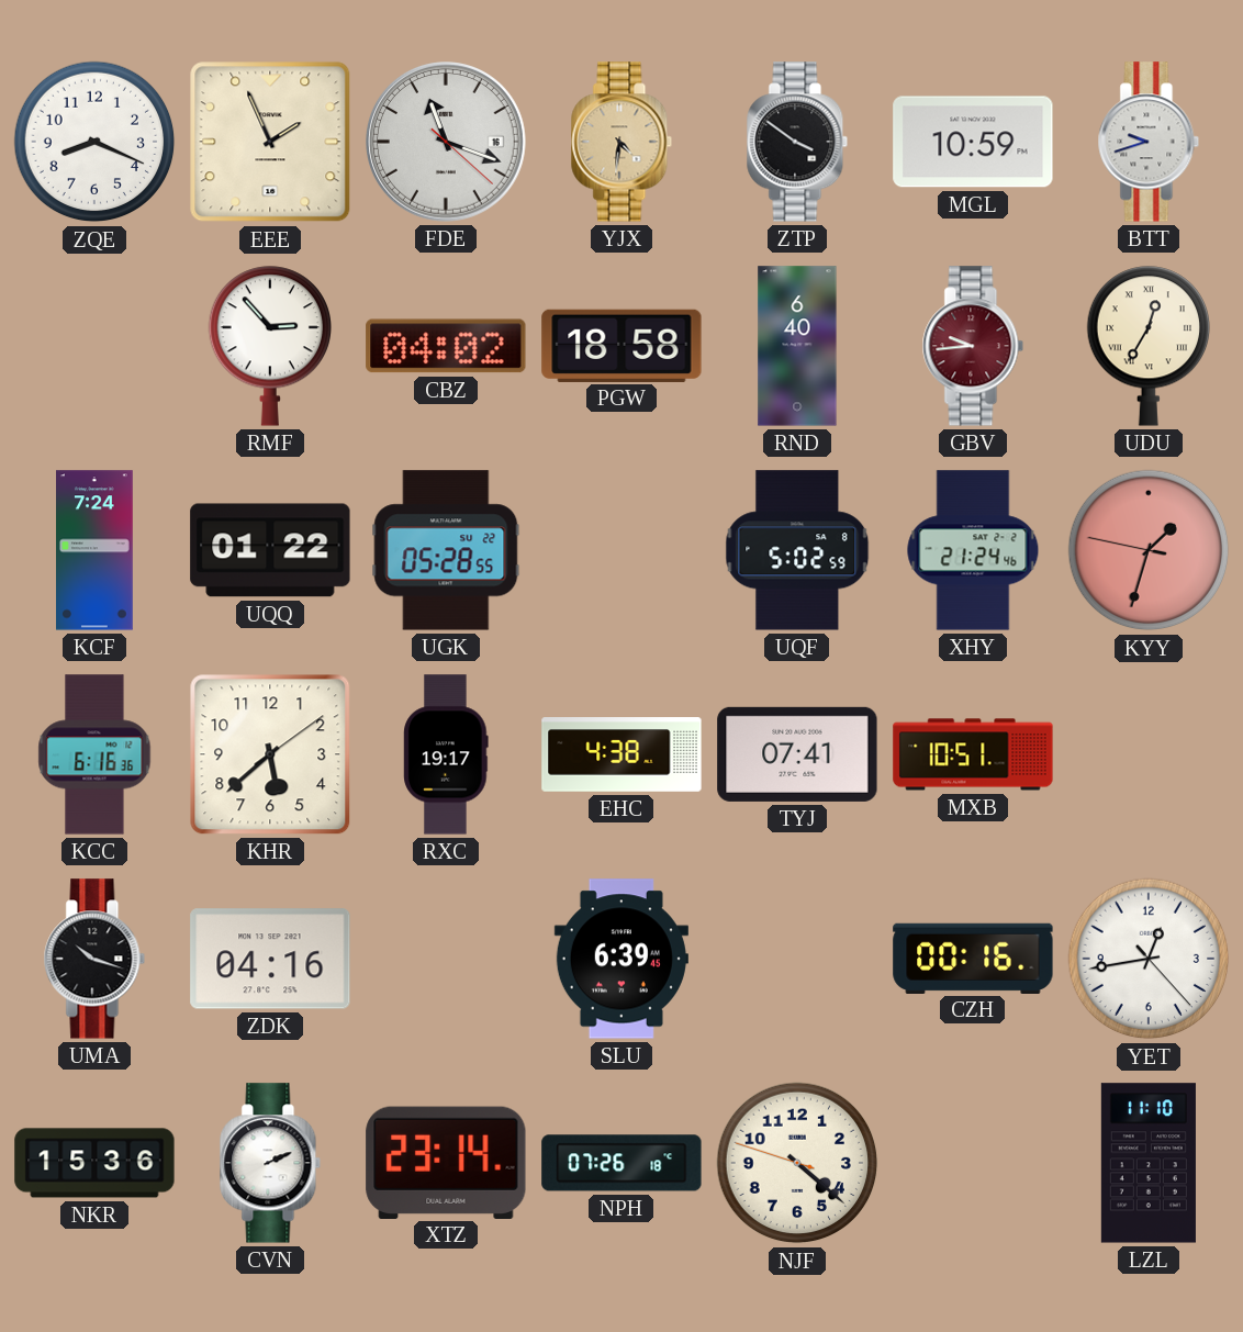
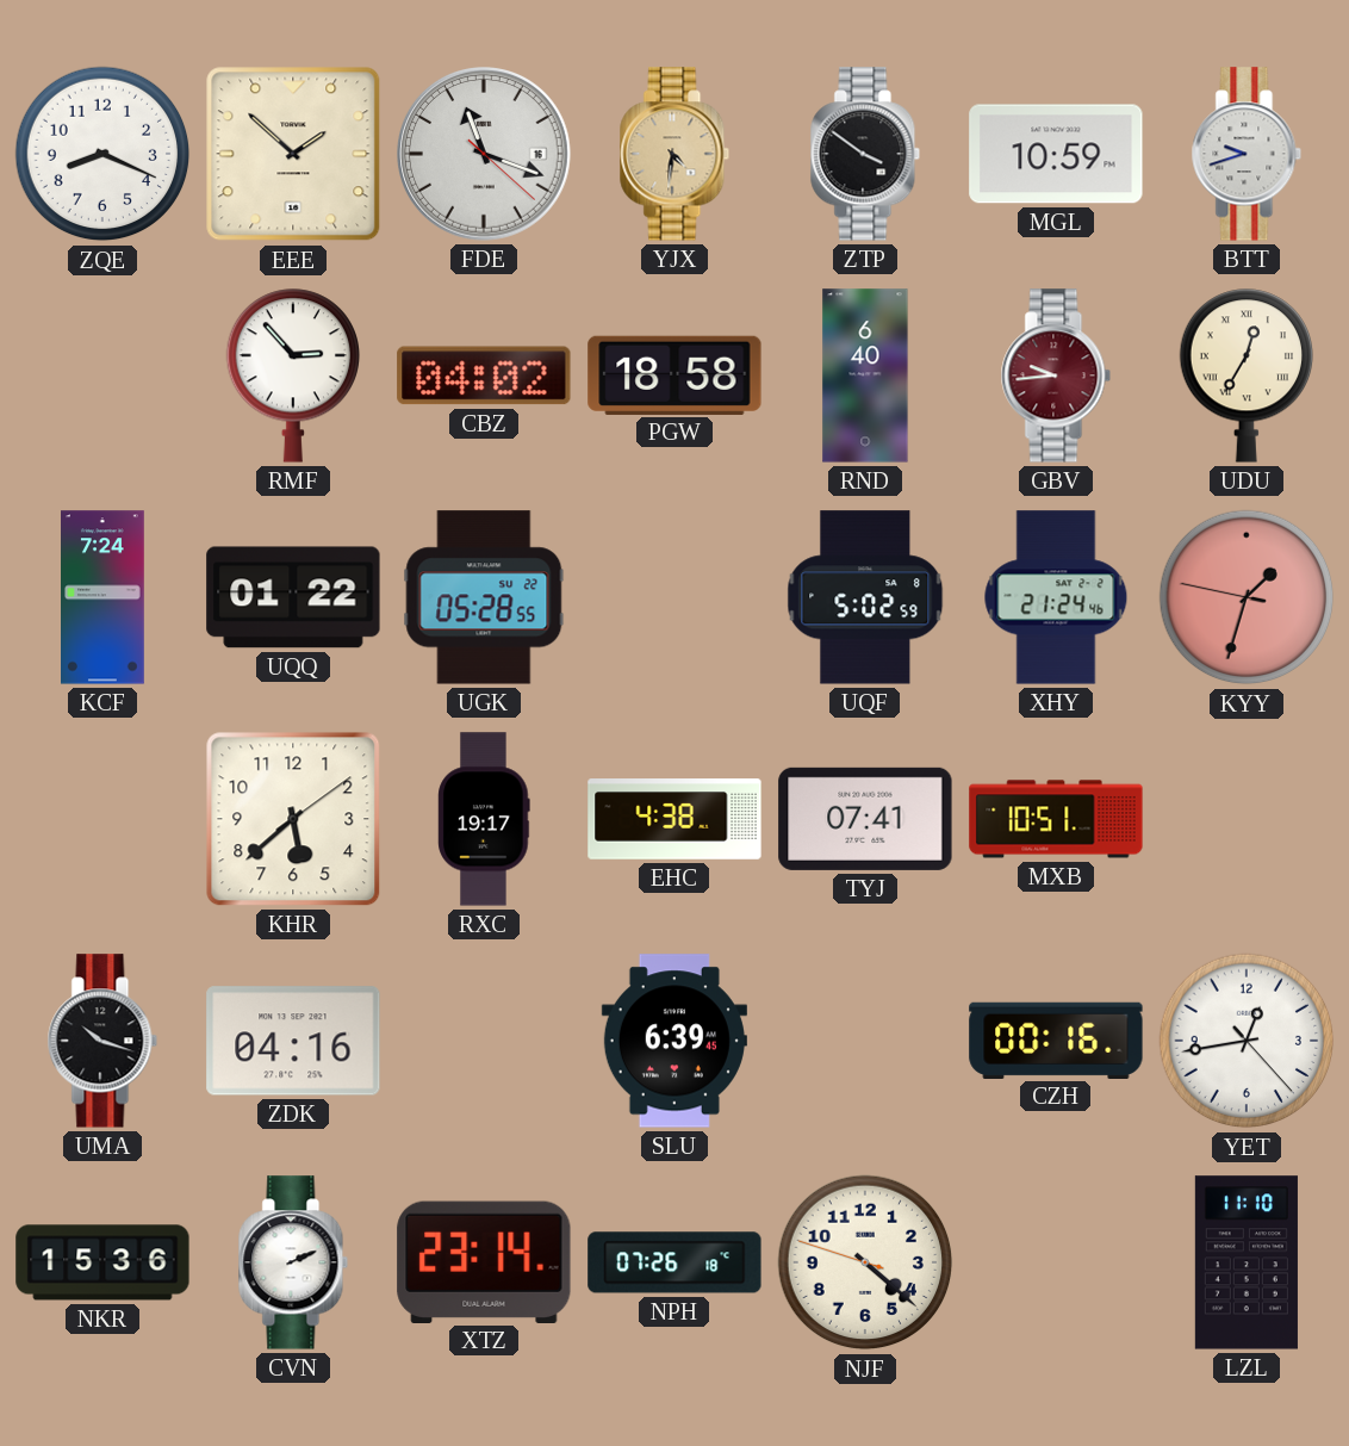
EEE: 1:56 -> 1:52
KCC: 6:16 -> none
